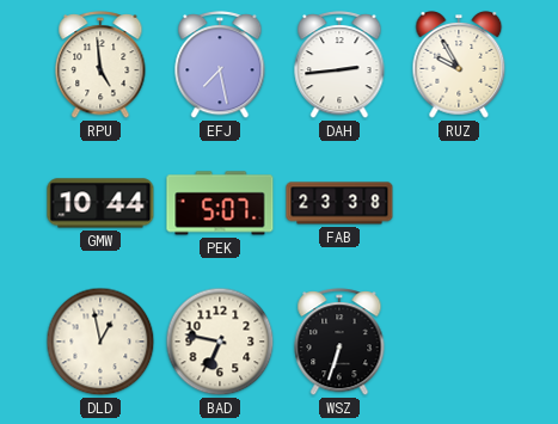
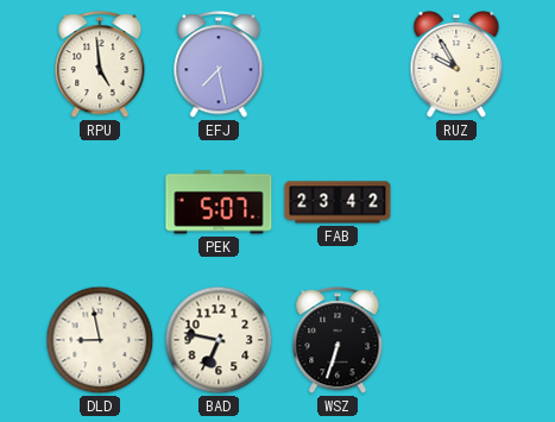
DAH: 2:44 -> none
GMW: 10:44 -> none
FAB: 23:38 -> 23:42
DLD: 12:58 -> 8:58
